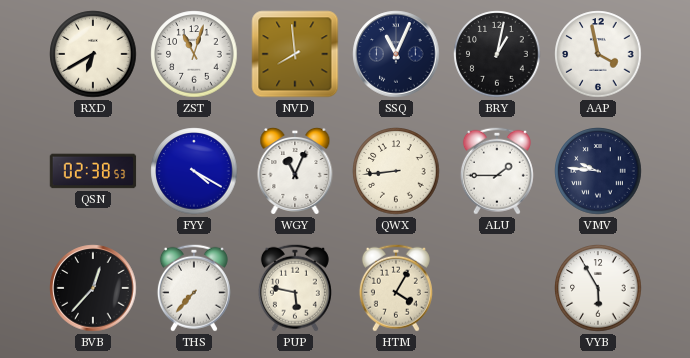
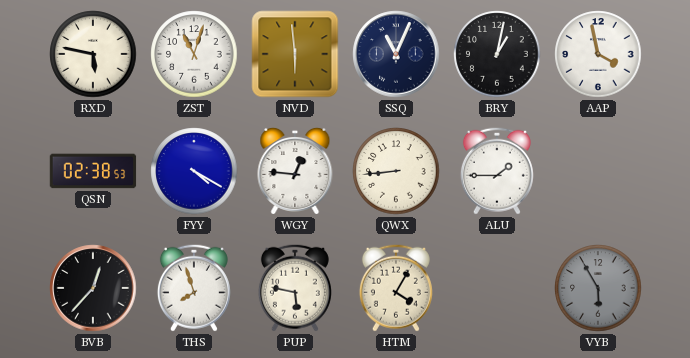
RXD: 6:40 -> 5:47
NVD: 7:59 -> 5:59
WGY: 11:04 -> 12:46
VMV: 9:46 -> none
THS: 7:37 -> 7:57
VYB dial: white -> grey
